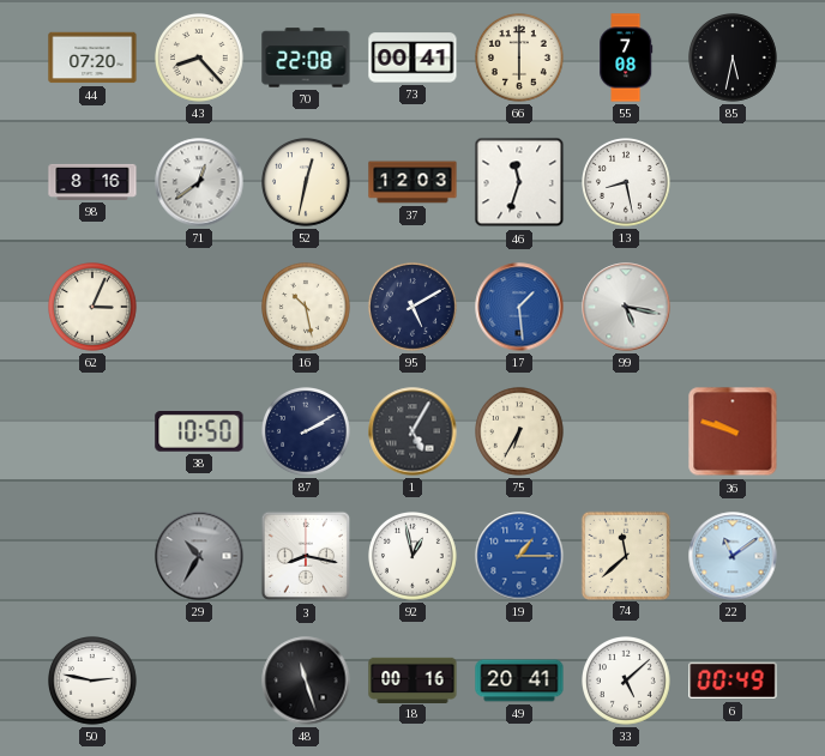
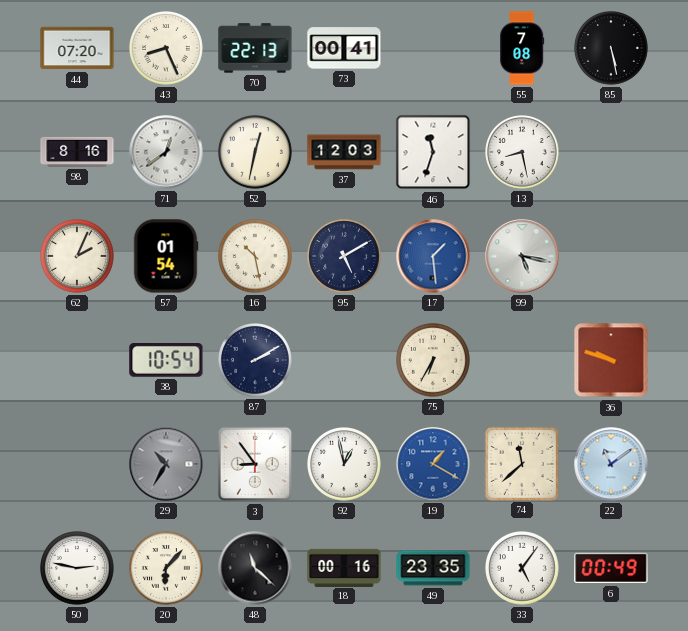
43: 8:23 -> 8:26
70: 22:08 -> 22:13
66: 6:00 -> none
85: 5:32 -> 5:28
62: 3:04 -> 2:04
57: none -> 01:54
38: 10:50 -> 10:54
1: 5:05 -> none
3: 8:17 -> 8:54
19: 1:15 -> 1:20
20: none -> 6:07
48: 11:27 -> 11:22
49: 20:41 -> 23:35
33: 5:08 -> 5:06
